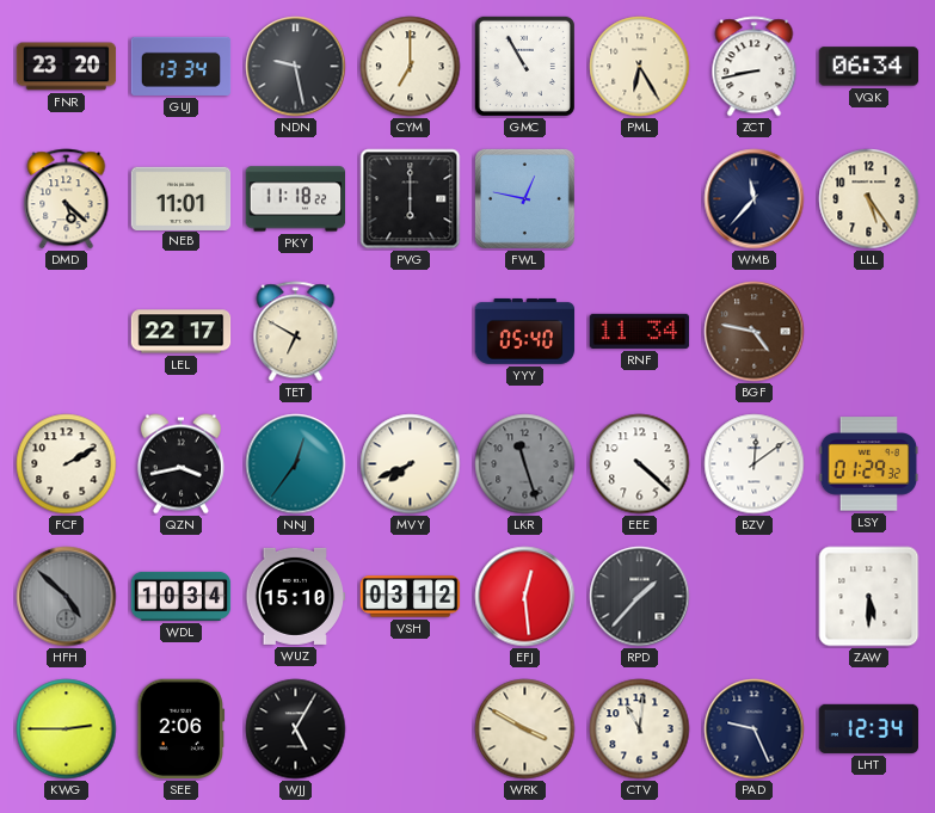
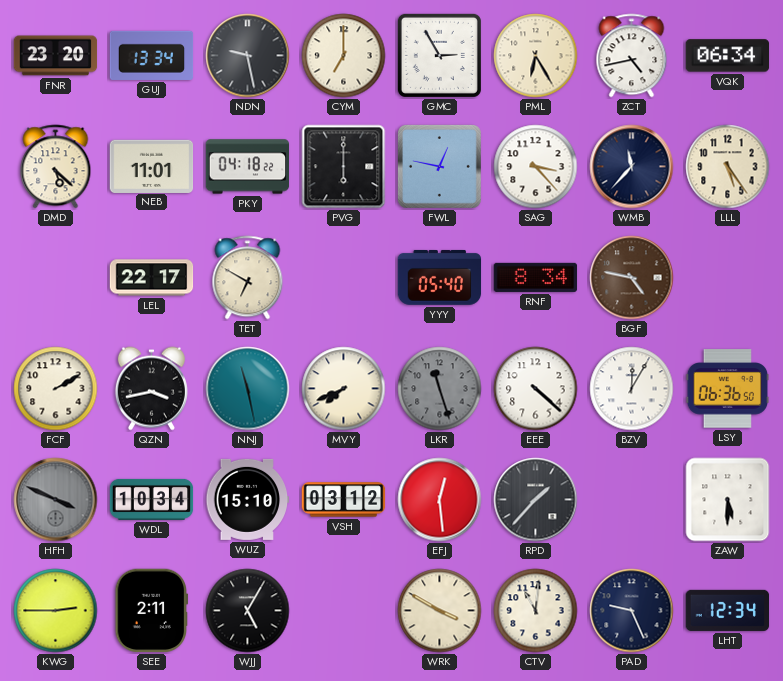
GMC: 10:55 -> 2:55
ZCT: 8:43 -> 4:43
PKY: 11:18 -> 04:18
SAG: none -> 3:23
RNF: 11:34 -> 8:34
NNJ: 12:36 -> 11:28
BZV: 12:09 -> 12:05
LSY: 01:29 -> 06:36
HFH: 4:52 -> 3:49
SEE: 2:06 -> 2:11
